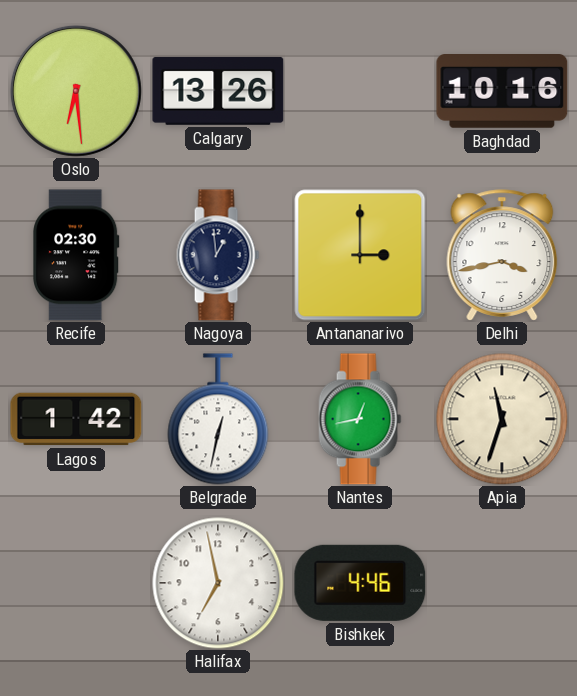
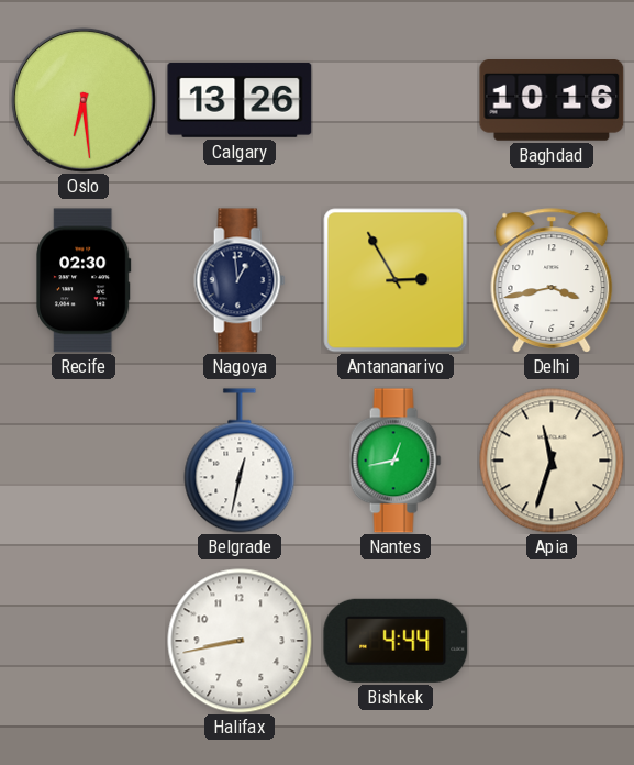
Antananarivo: 3:00 -> 2:55
Lagos: 1:42 -> none
Halifax: 6:58 -> 8:43
Bishkek: 4:46 -> 4:44
